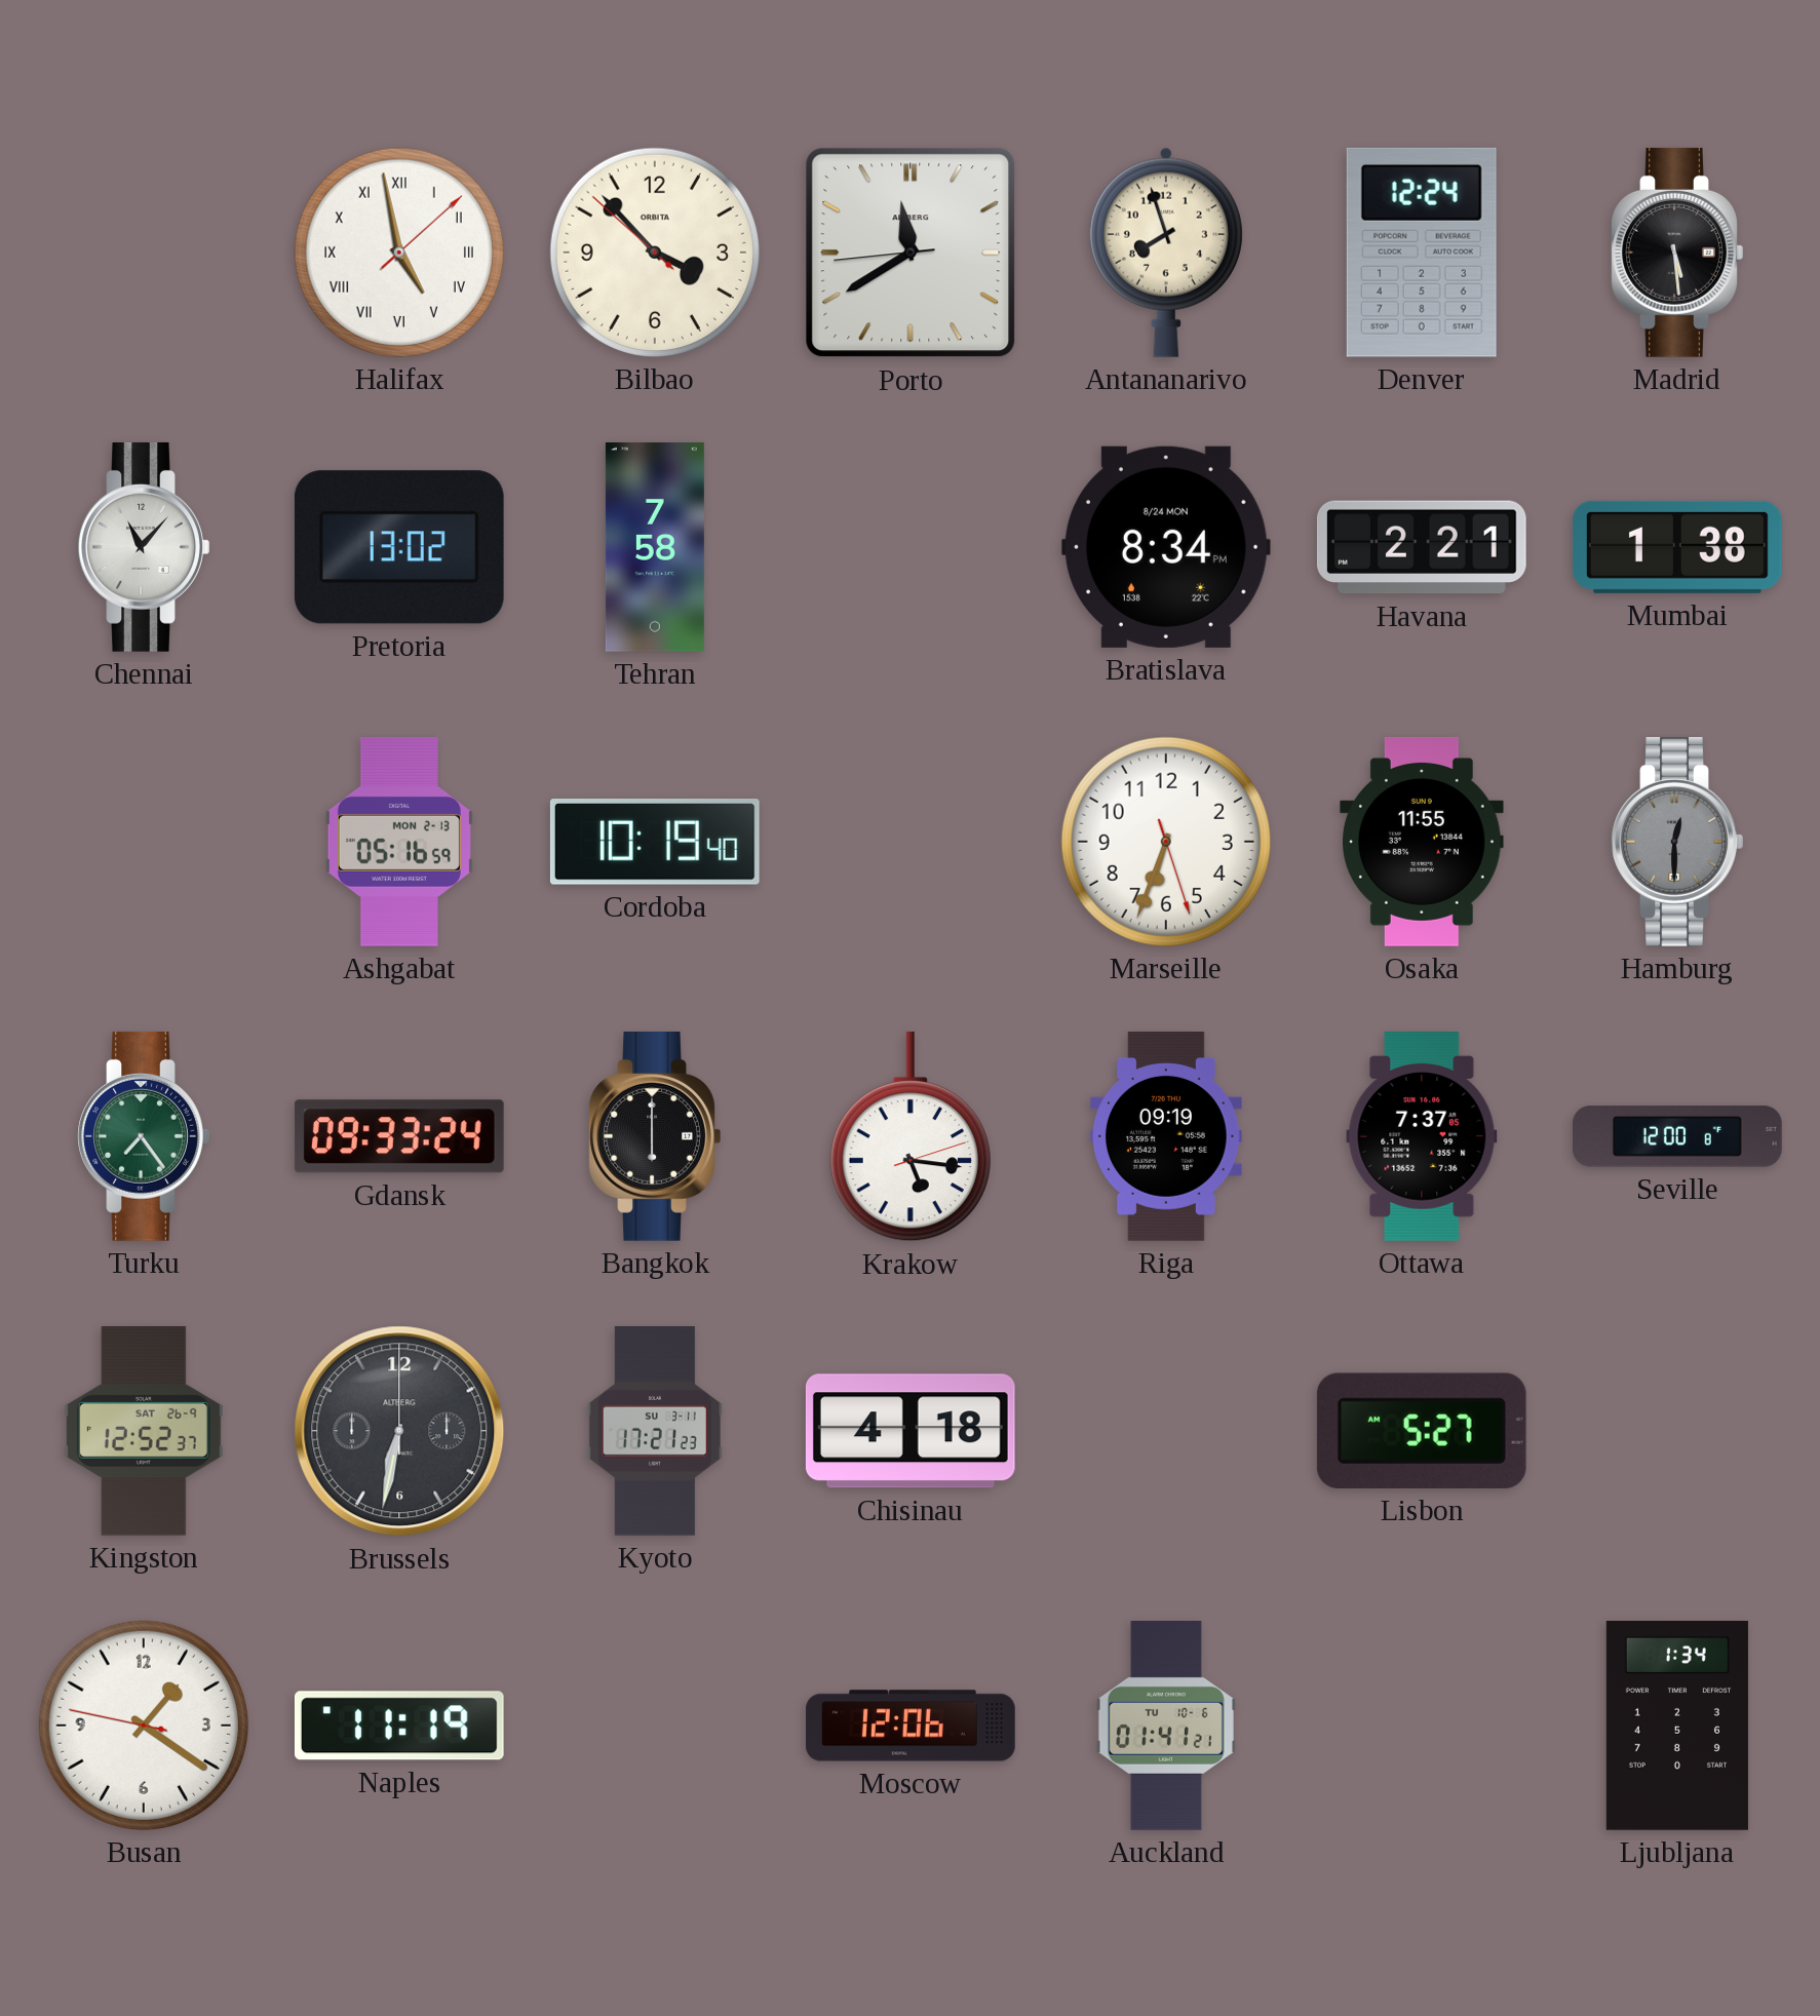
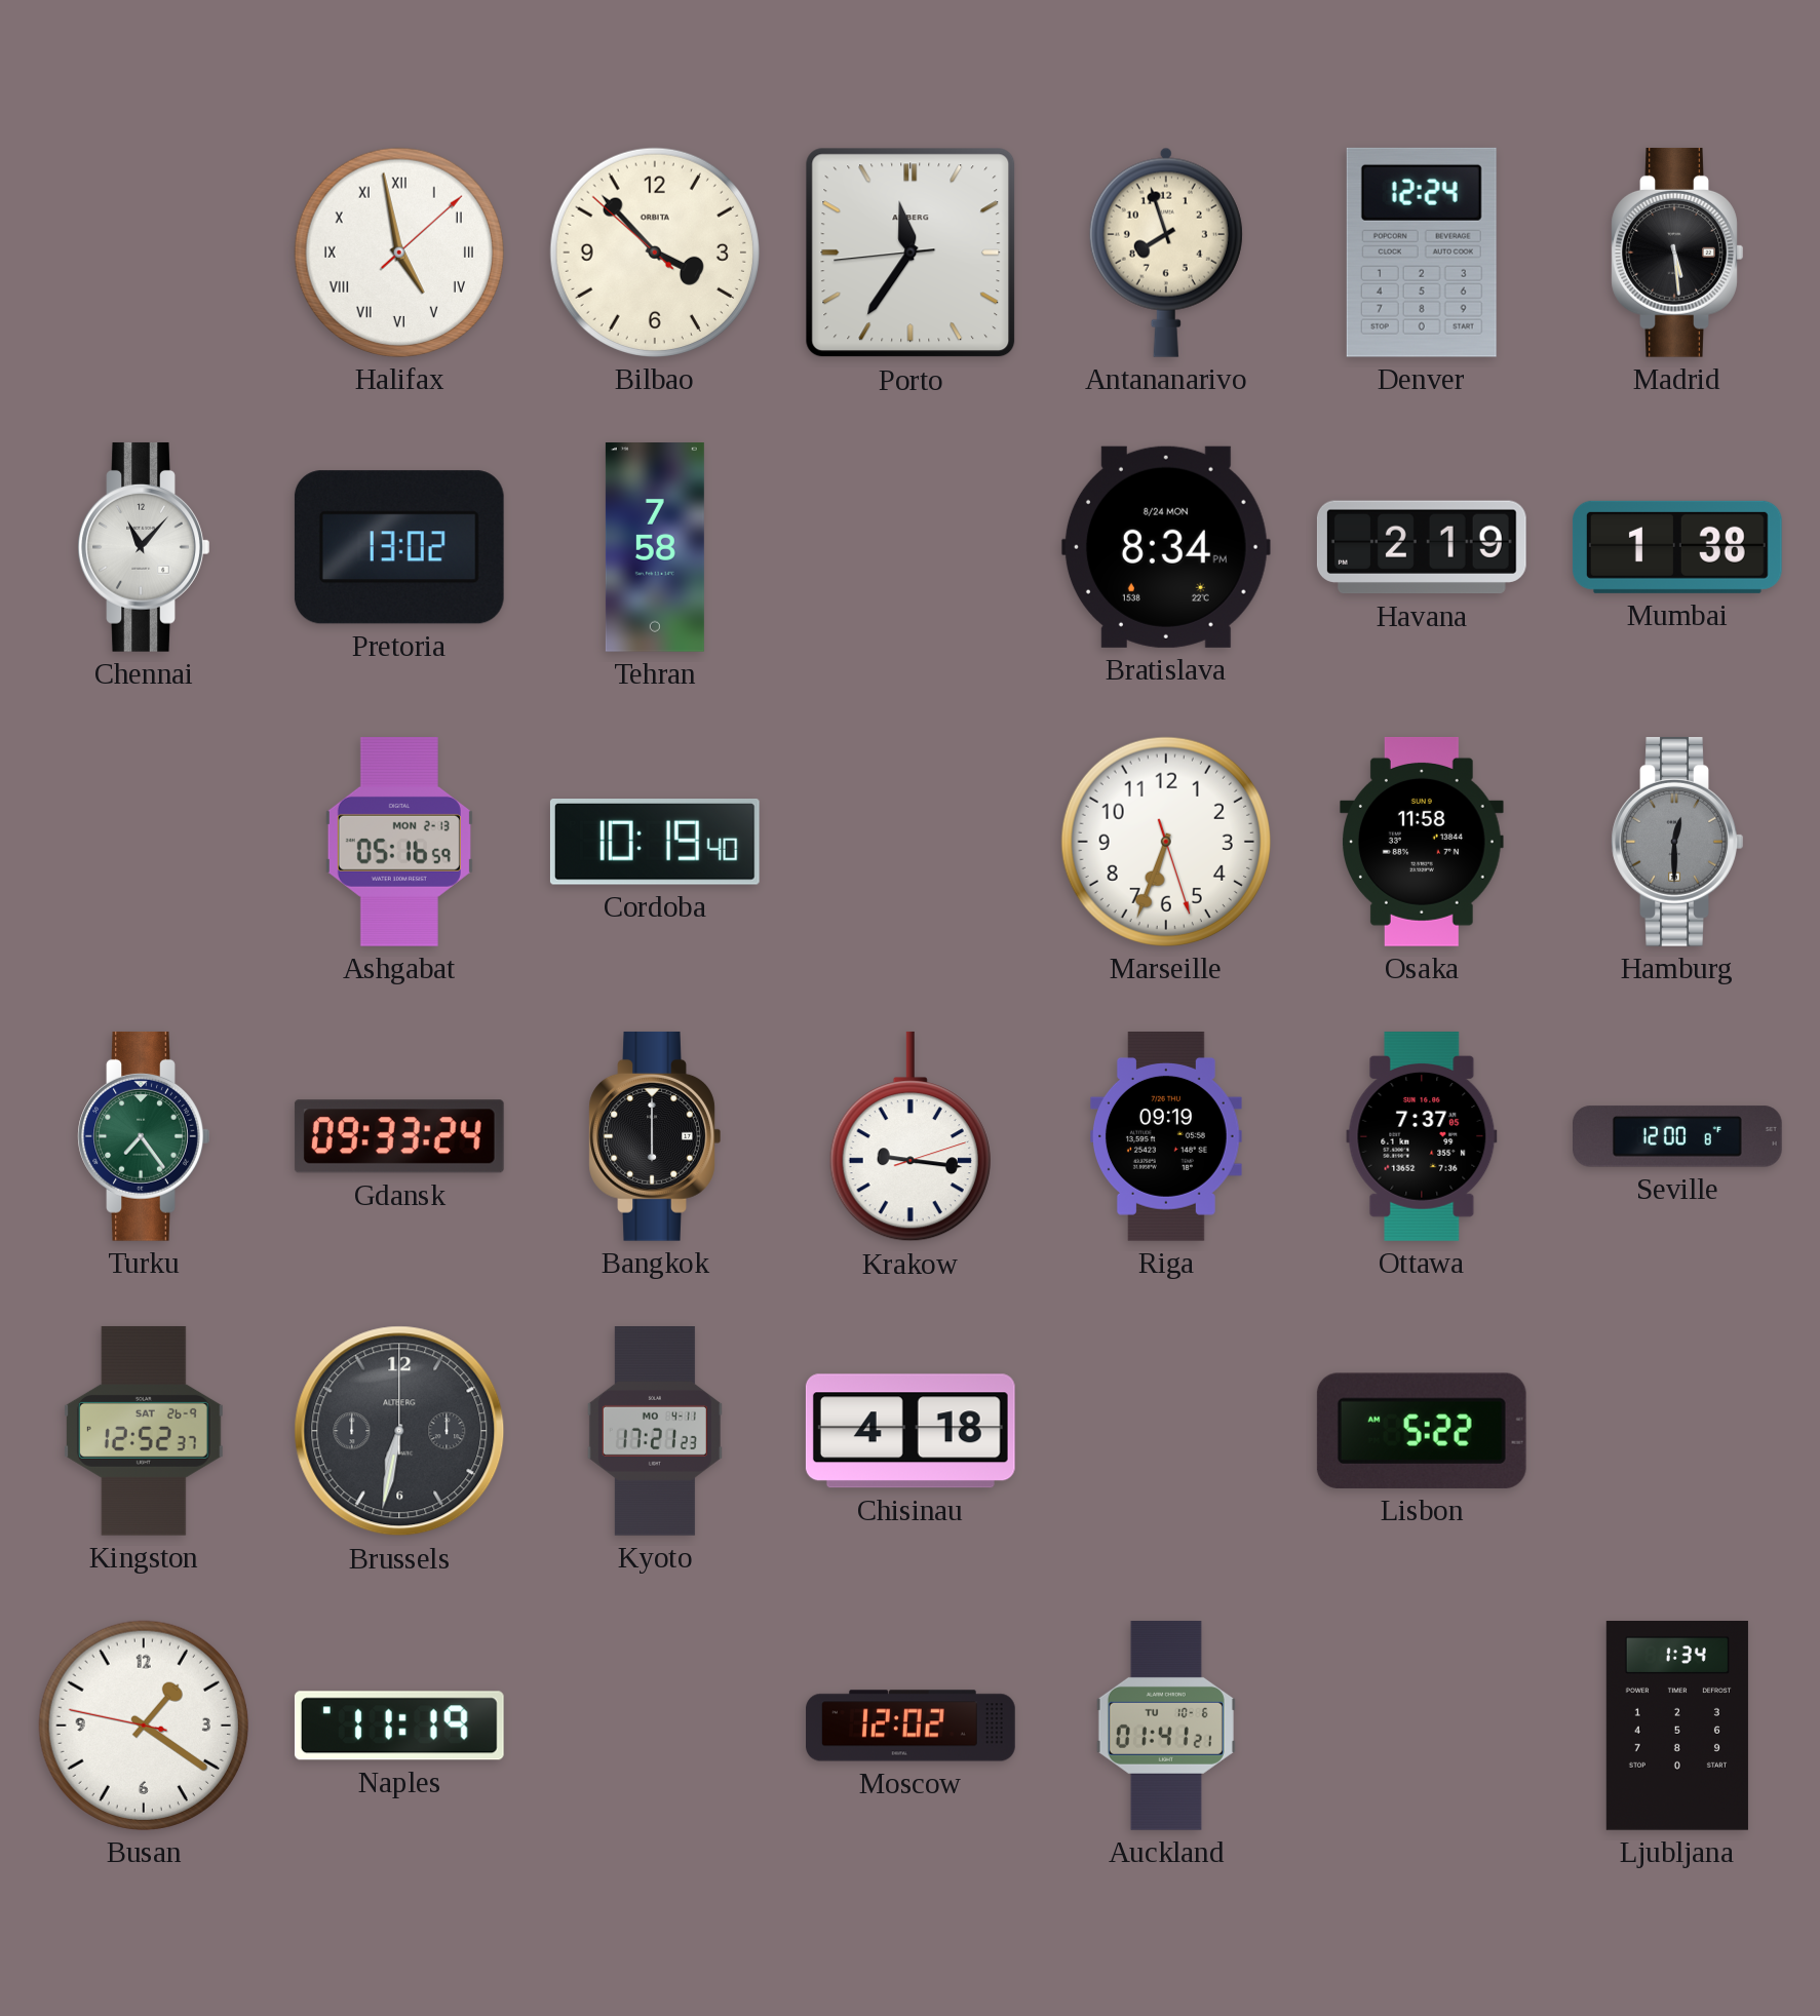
Porto: 11:39 -> 11:35
Havana: 2:21 -> 2:19
Osaka: 11:55 -> 11:58
Krakow: 5:16 -> 9:16
Kyoto date: SU 3-11 -> MO 4-11
Lisbon: 5:27 -> 5:22
Moscow: 12:06 -> 12:02
